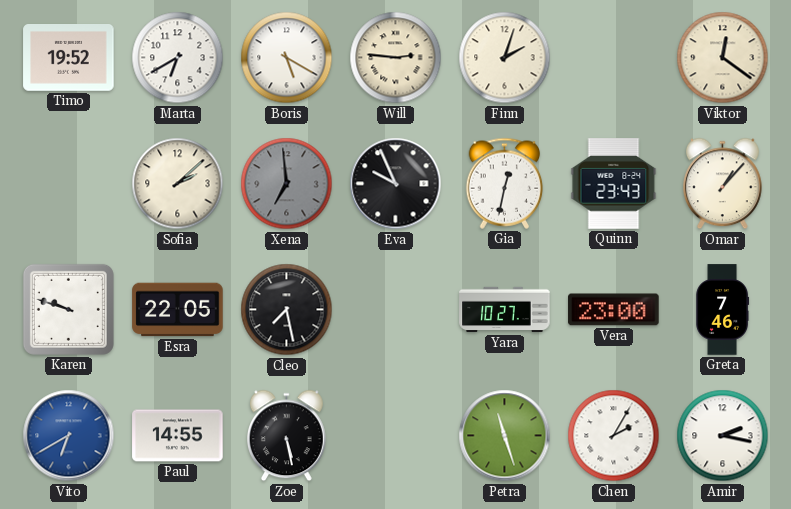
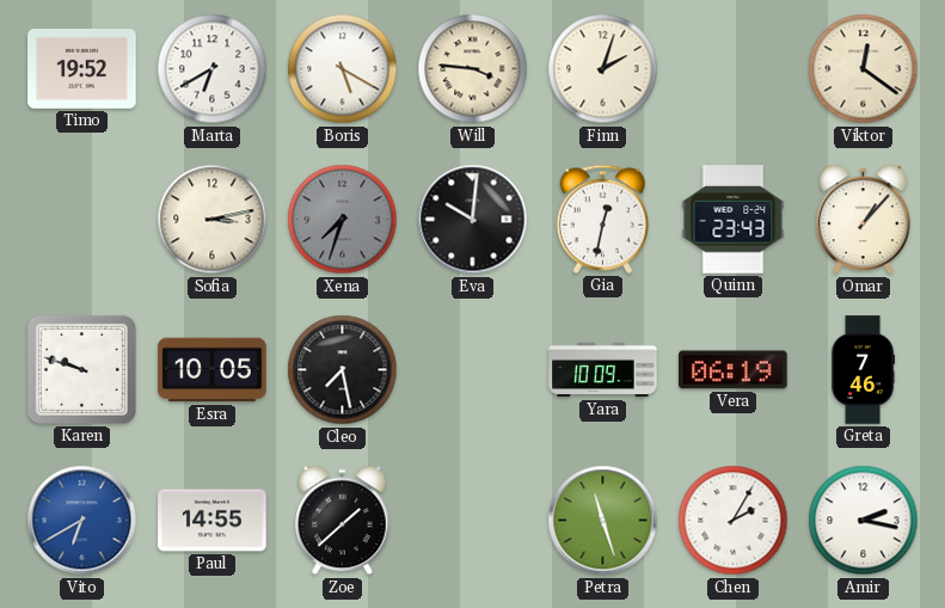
Will: 2:46 -> 3:46
Sofia: 2:08 -> 3:13
Xena: 6:59 -> 7:33
Eva: 9:56 -> 10:01
Esra: 22:05 -> 10:05
Yara: 10:27 -> 10:09
Vera: 23:00 -> 06:19
Zoe: 5:28 -> 1:38
